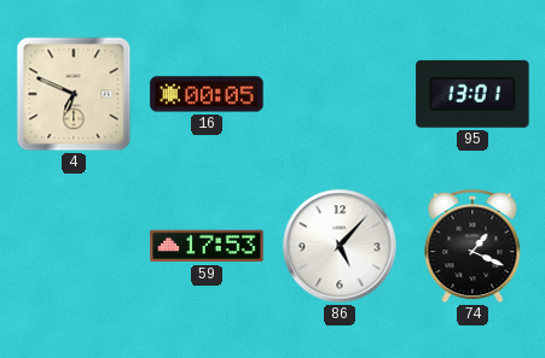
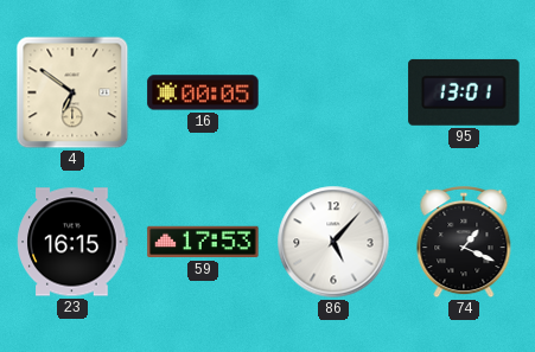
4: 6:49 -> 6:51
23: none -> 16:15
